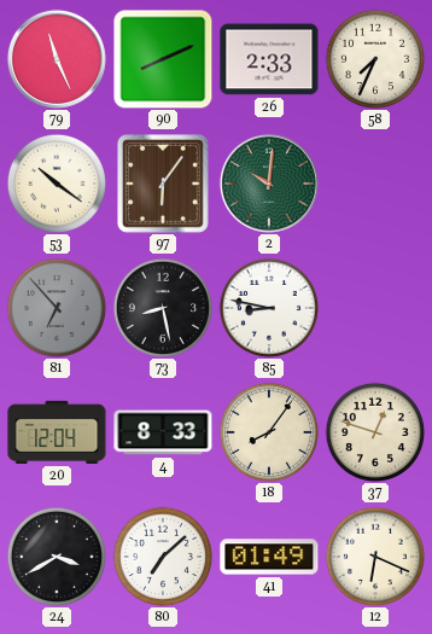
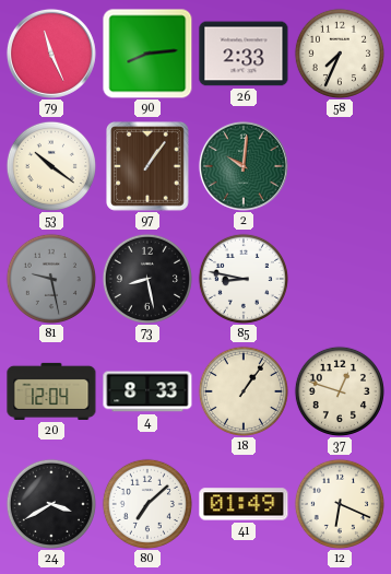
90: 8:11 -> 8:14
97: 6:06 -> 1:06
81: 6:53 -> 9:28
18: 8:06 -> 1:06
